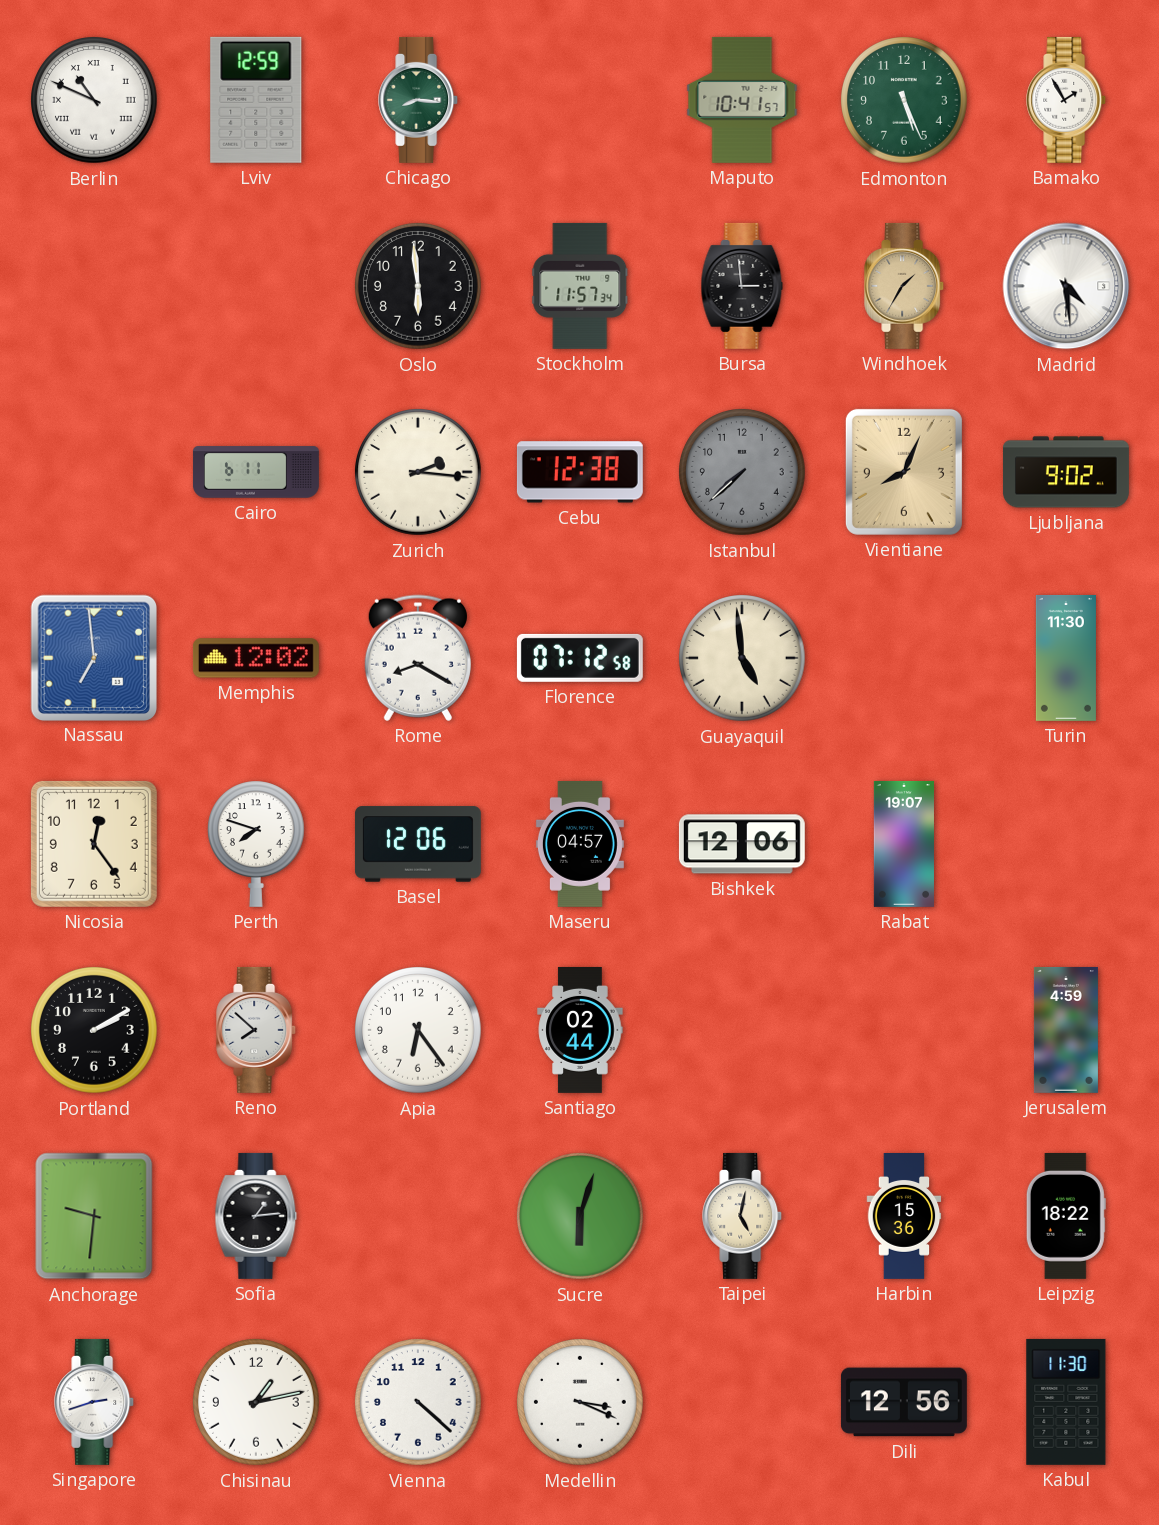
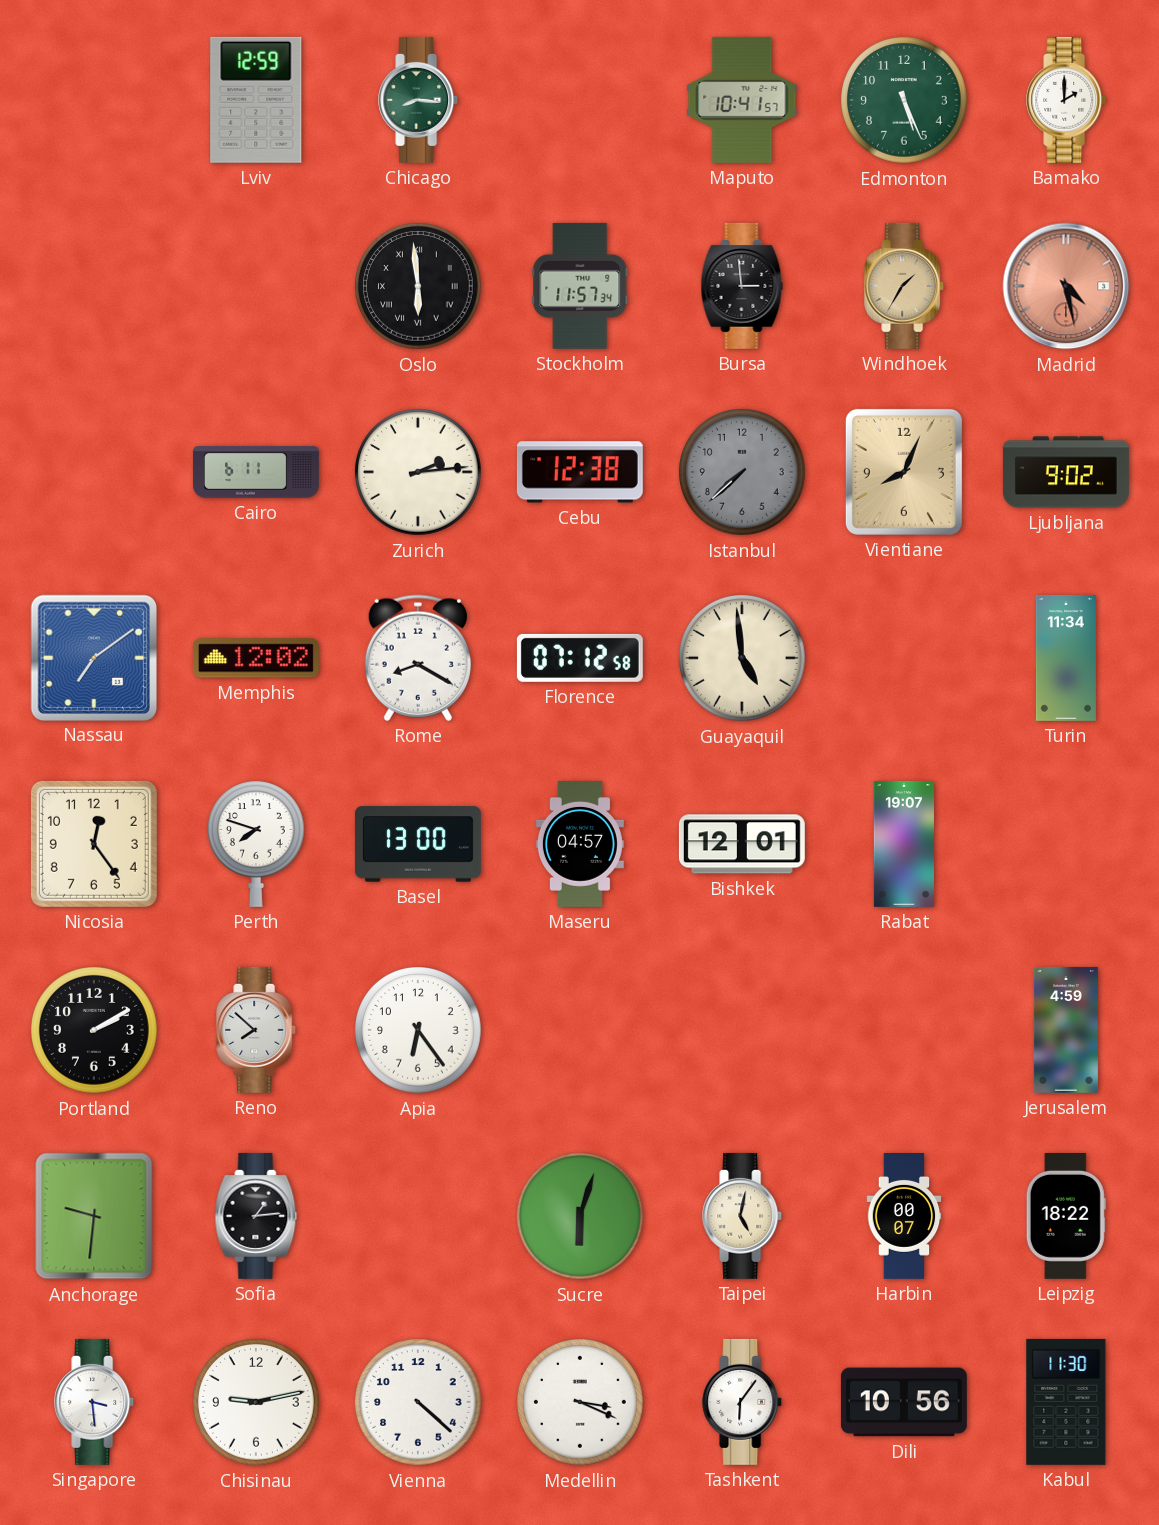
Berlin: 10:49 -> none
Bamako: 1:55 -> 2:00
Oslo numerals: Arabic -> Roman
Madrid: 4:29 -> 4:28
Madrid dial: white -> salmon
Zurich: 2:16 -> 2:14
Nassau: 6:59 -> 7:09
Turin: 11:30 -> 11:34
Basel: 12:06 -> 13:00
Bishkek: 12:06 -> 12:01
Santiago: 02:44 -> none
Harbin: 15:36 -> 00:07
Singapore: 2:42 -> 3:29
Chisinau: 1:13 -> 9:13
Tashkent: none -> 6:06
Dili: 12:56 -> 10:56
